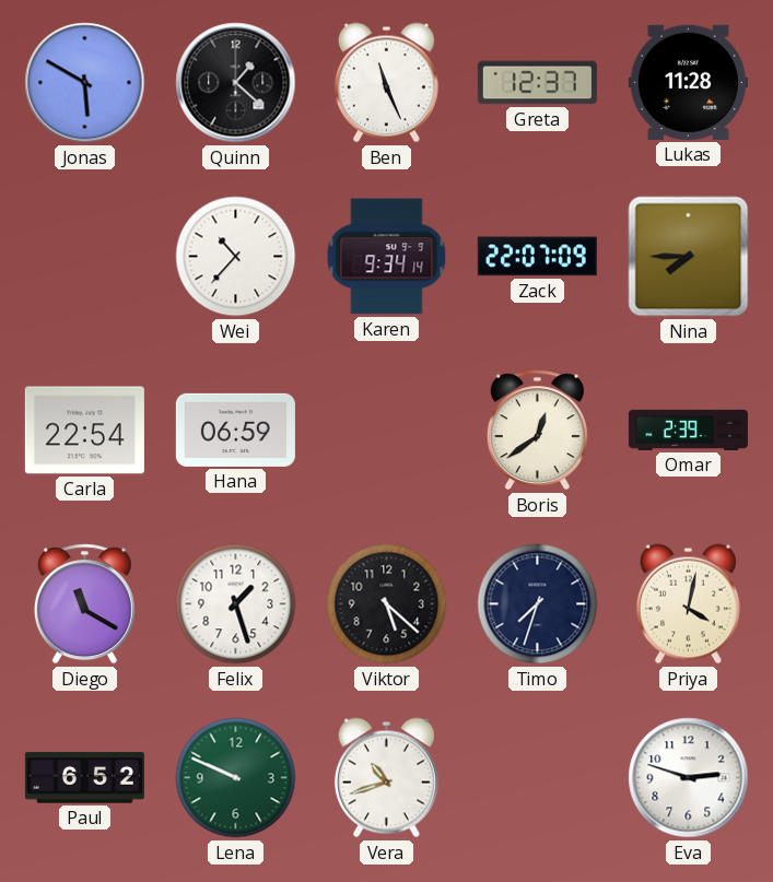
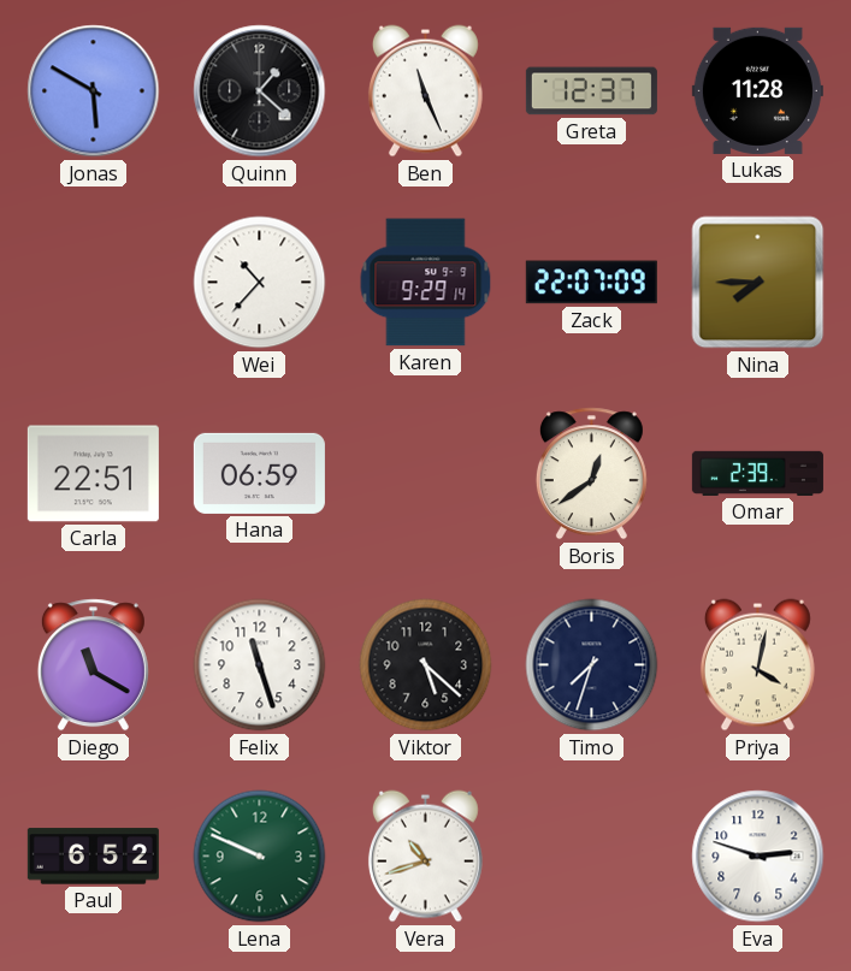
Karen: 9:34 -> 9:29
Carla: 22:54 -> 22:51
Felix: 1:27 -> 11:27
